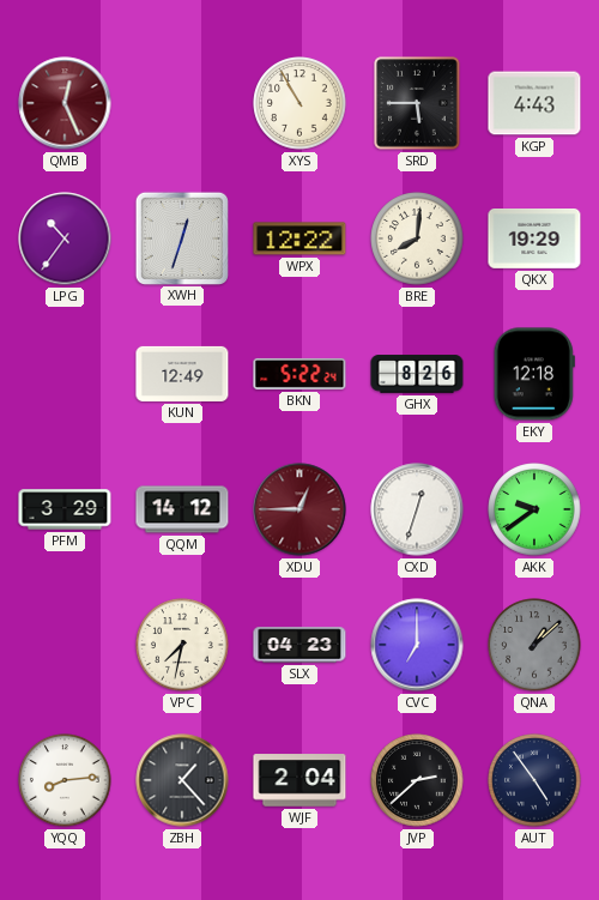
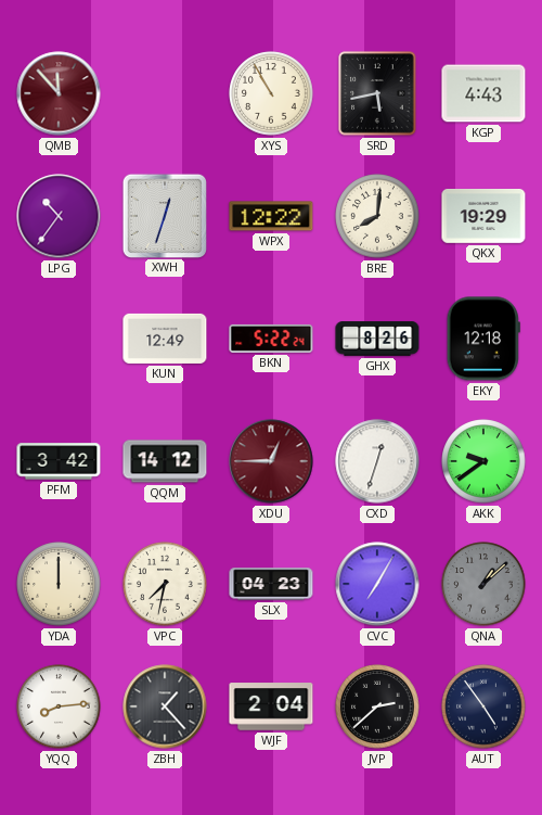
QMB: 12:26 -> 11:53
SRD: 5:45 -> 5:43
PFM: 3:29 -> 3:42
YDA: none -> 12:00
CVC: 7:00 -> 7:05
